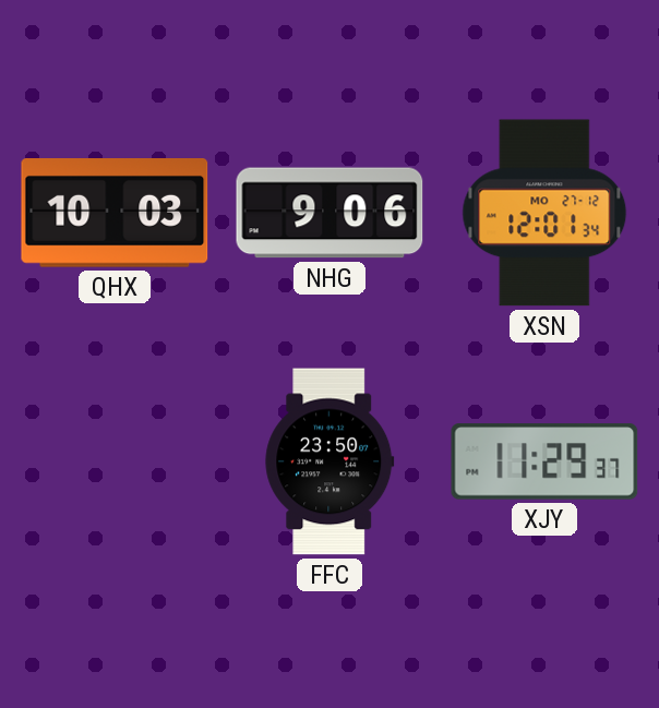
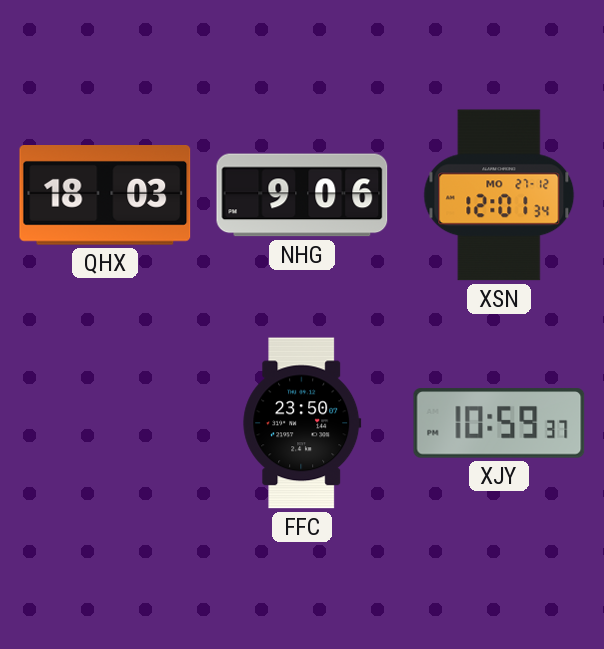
QHX: 10:03 -> 18:03
XJY: 11:29 -> 10:59
